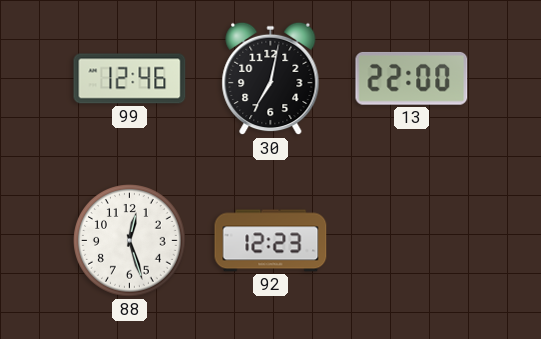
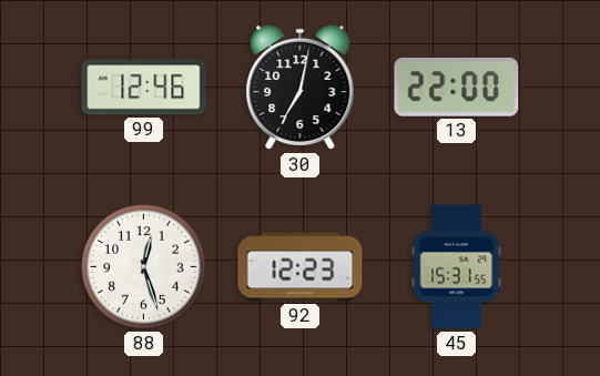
45: none -> 15:31
